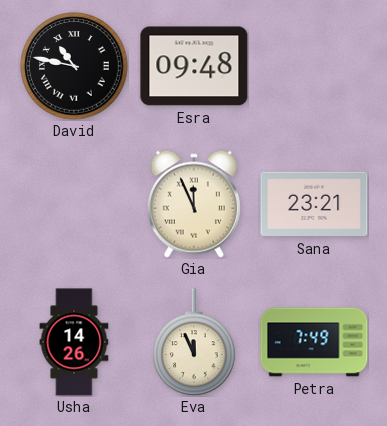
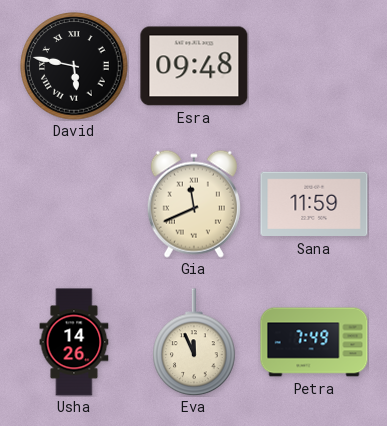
David: 10:47 -> 5:47
Gia: 11:56 -> 11:41
Sana: 23:21 -> 11:59
